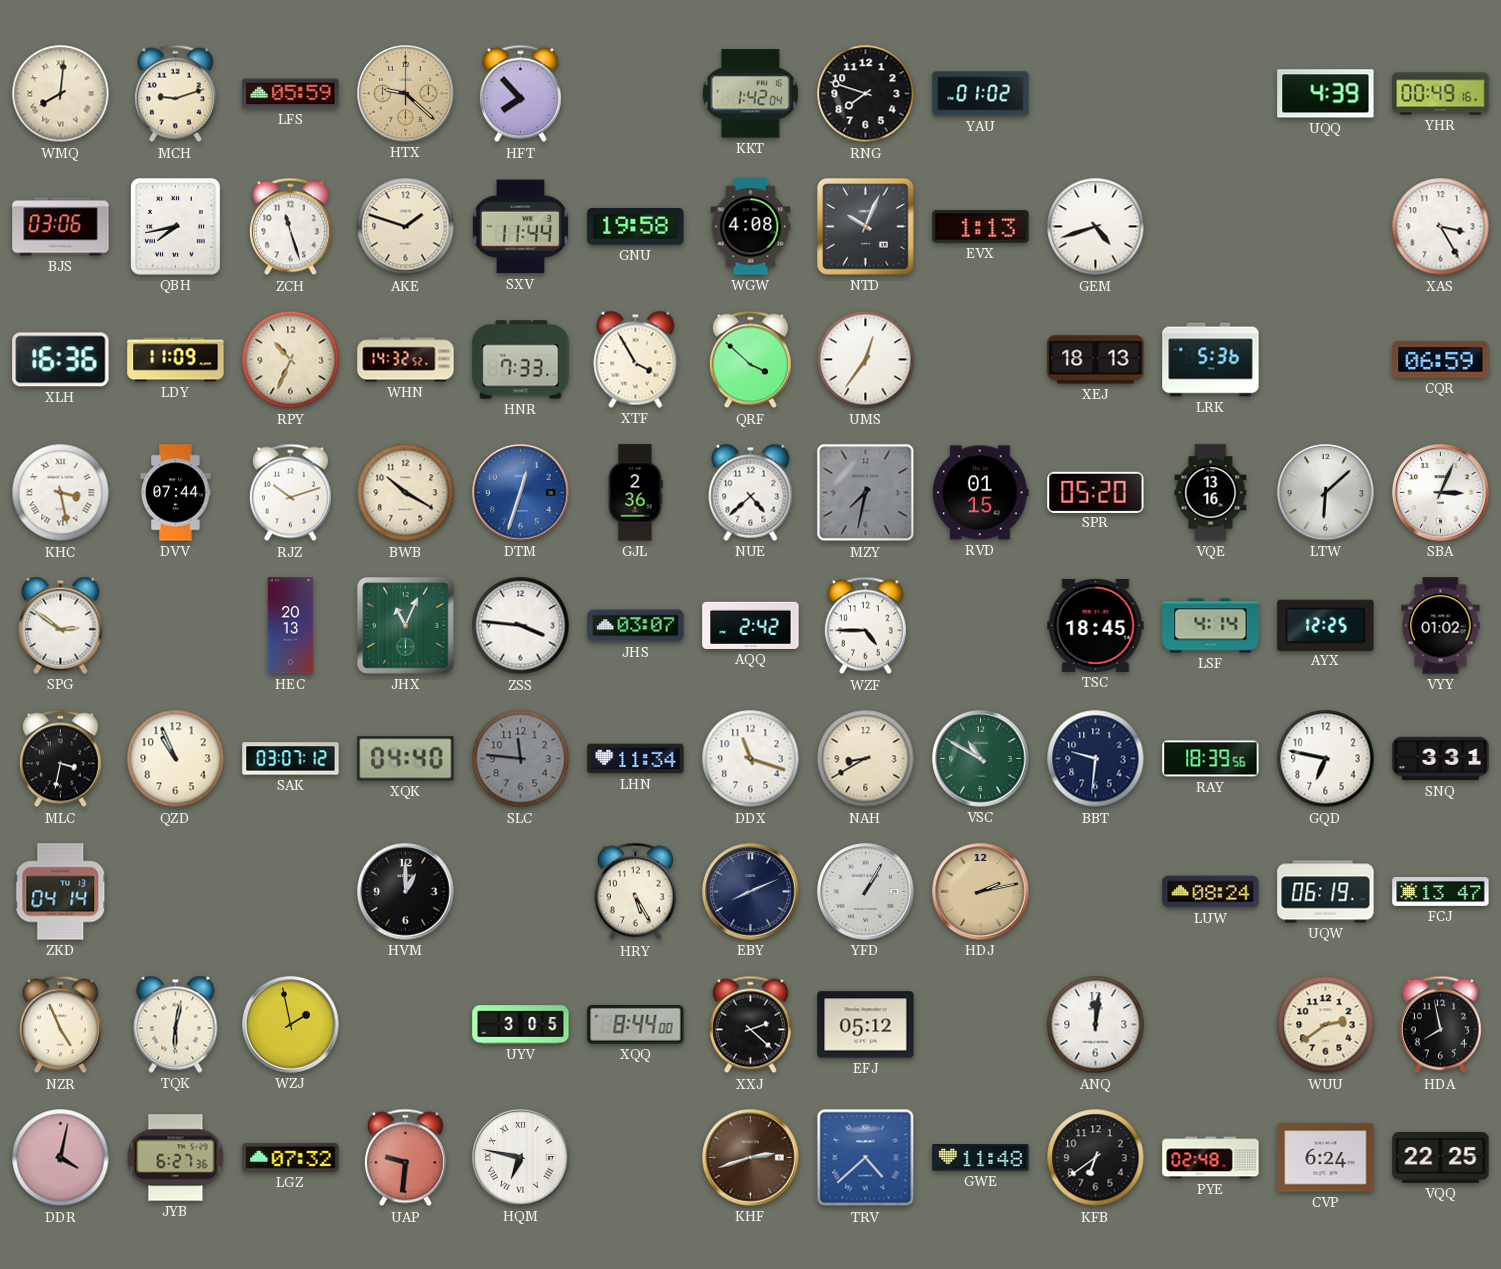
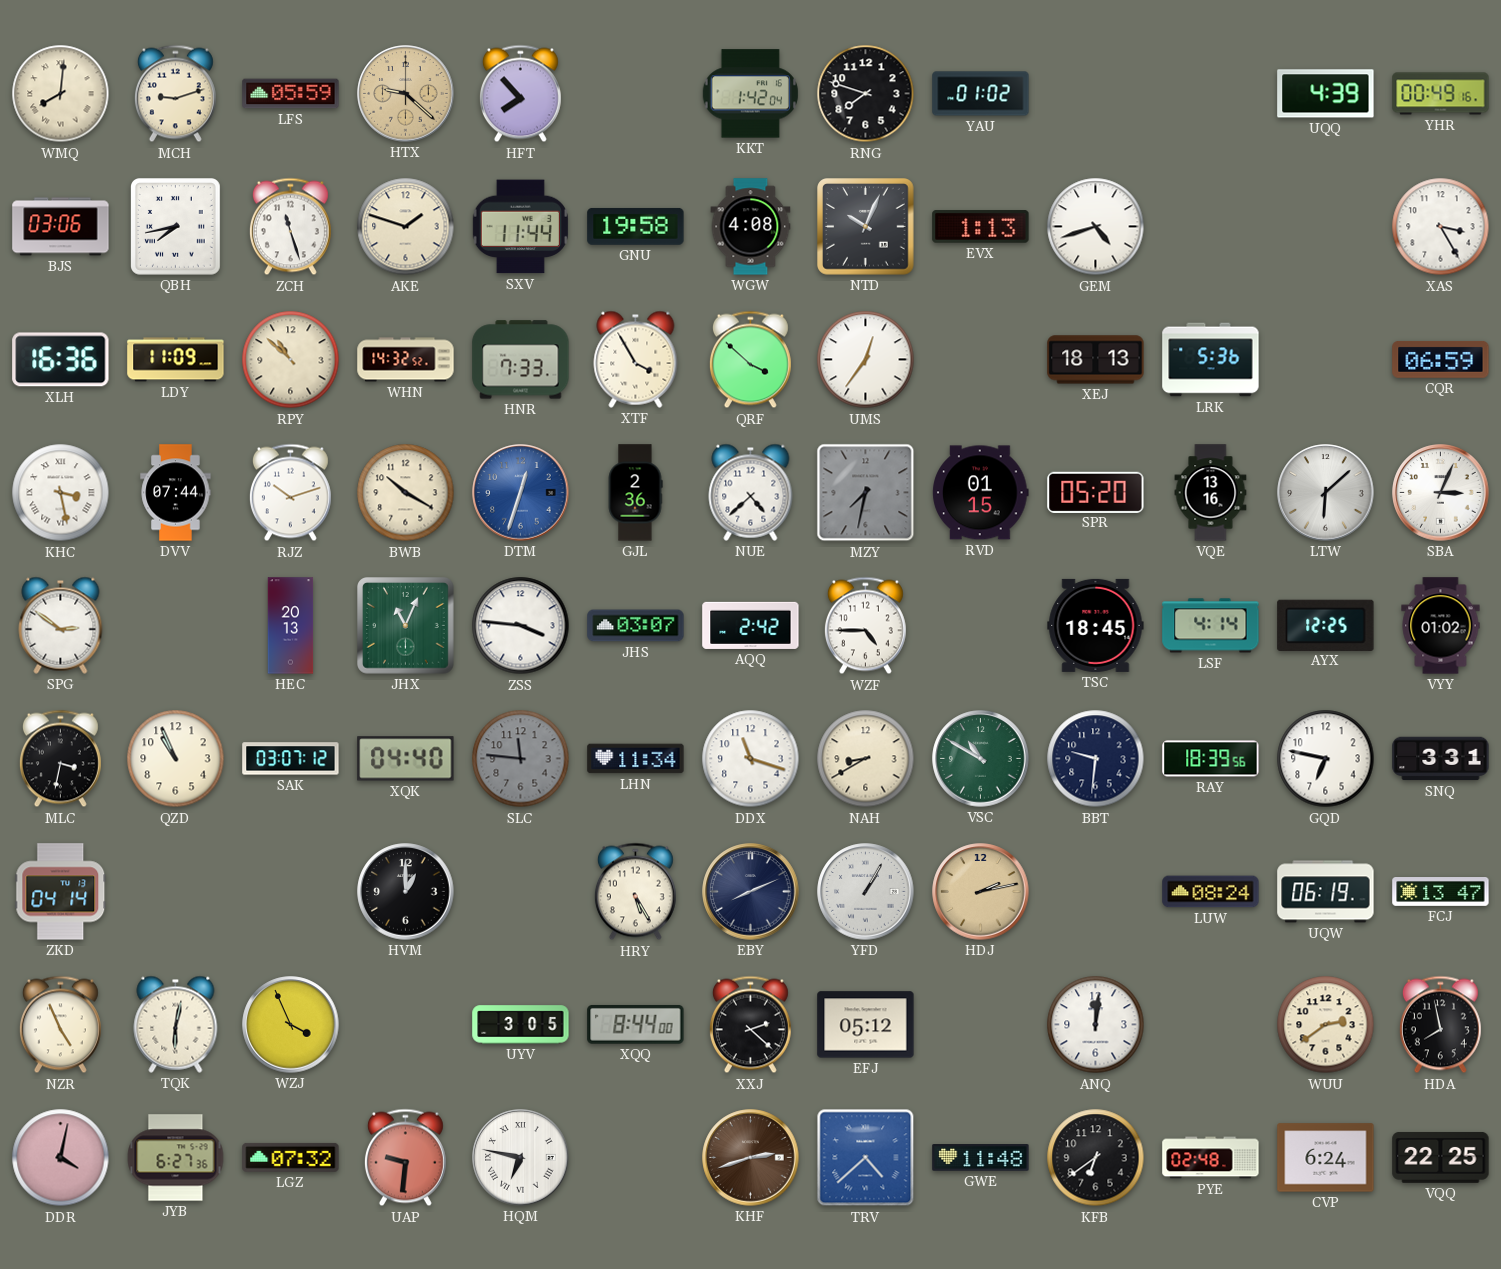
RPY: 10:34 -> 10:52
WZJ: 1:58 -> 3:56
